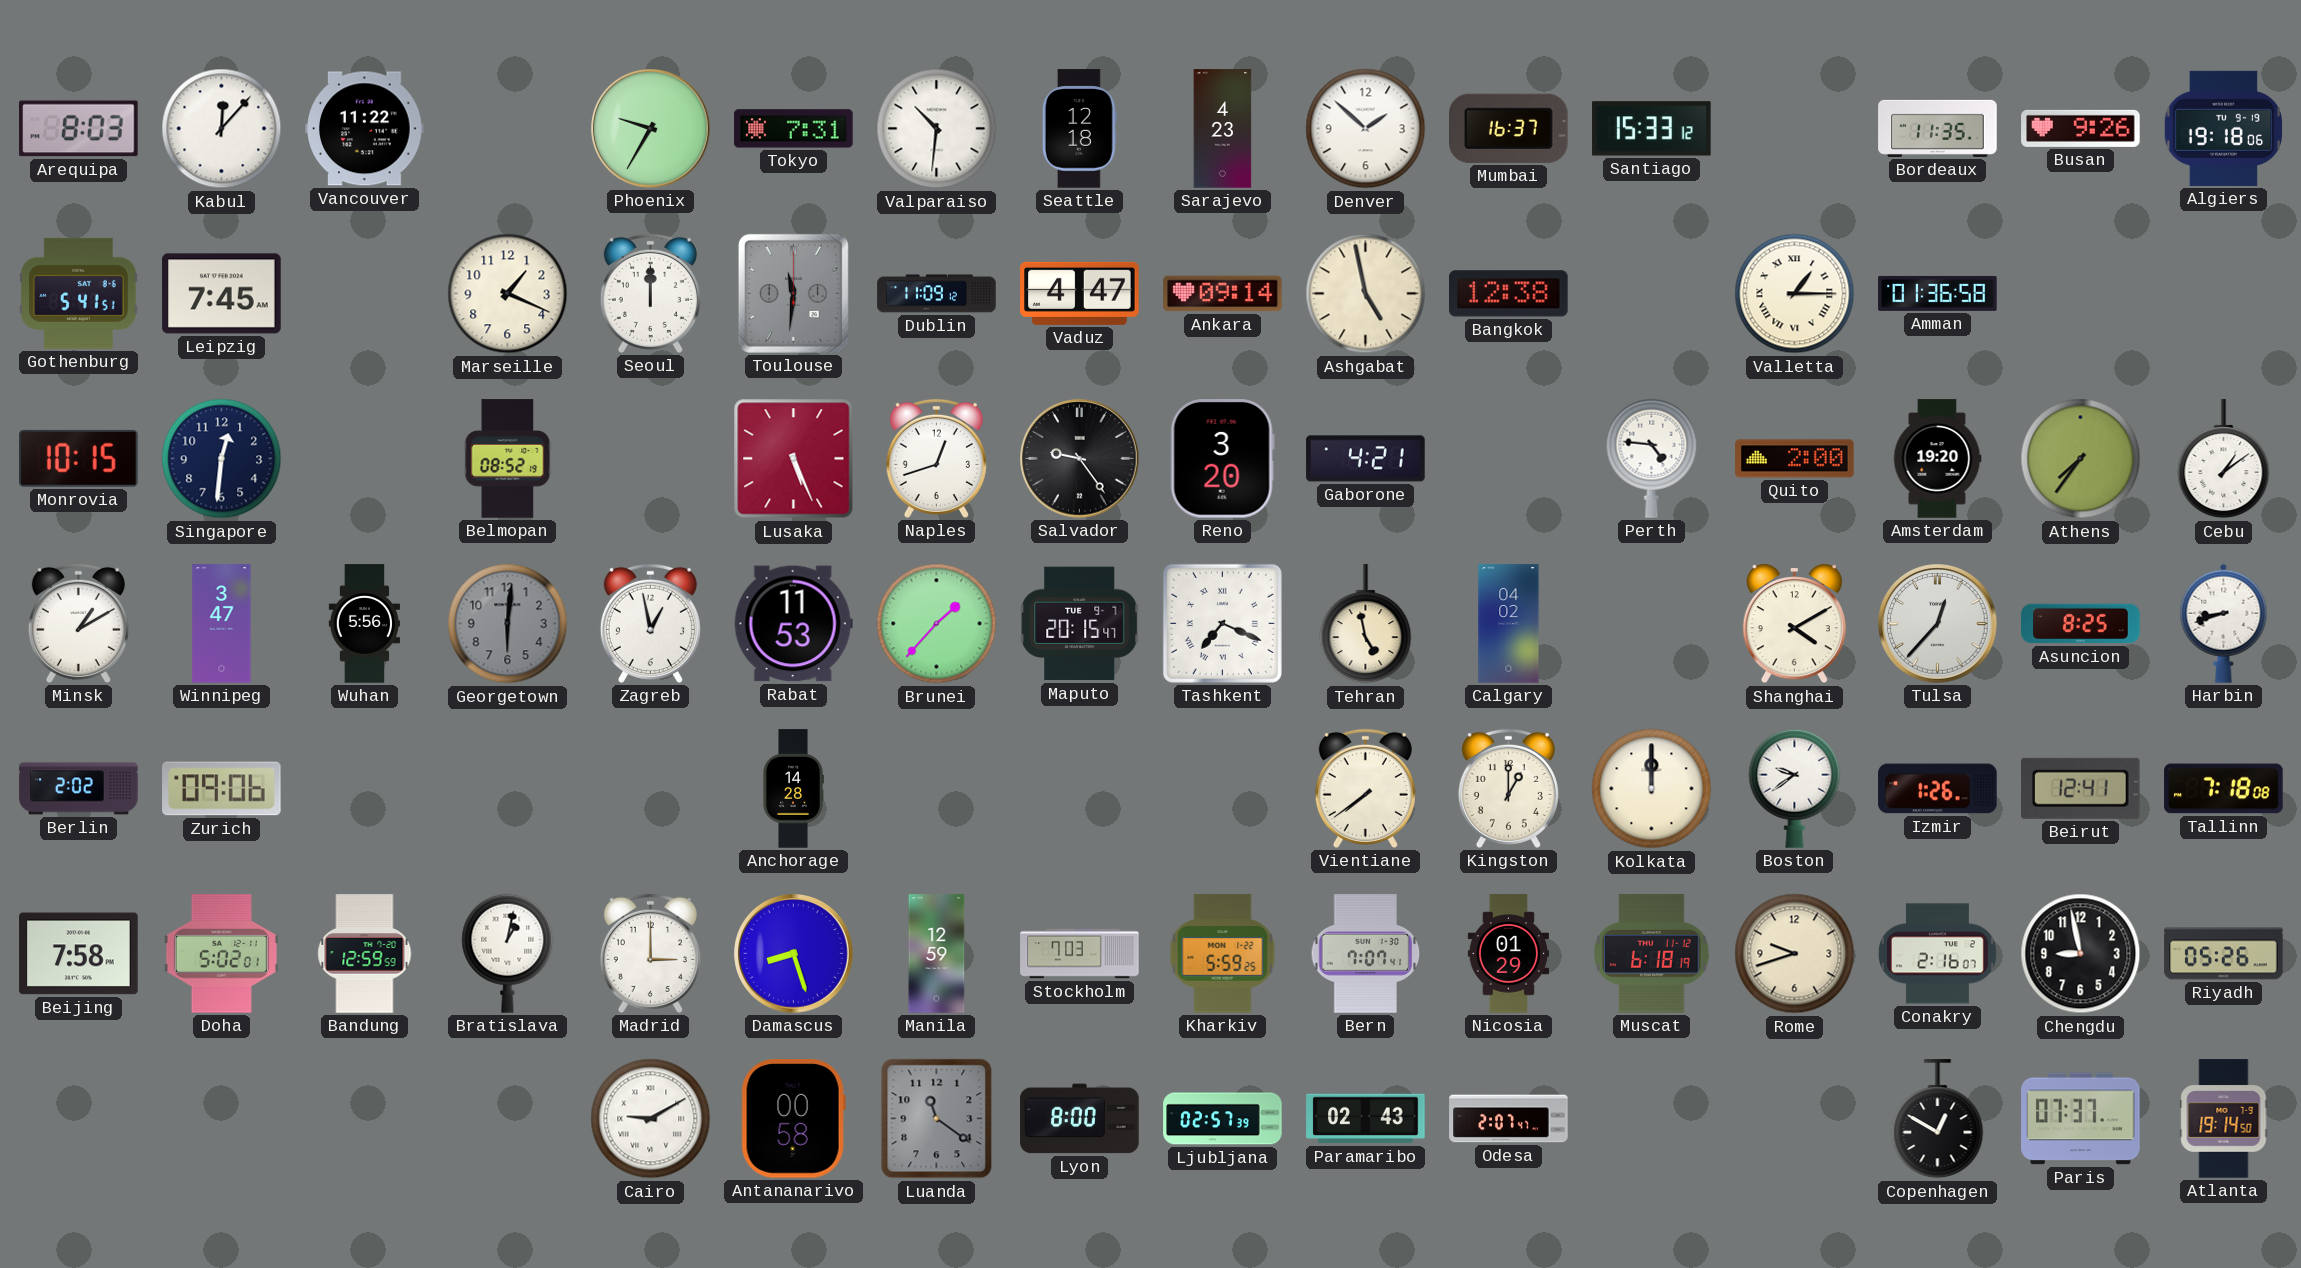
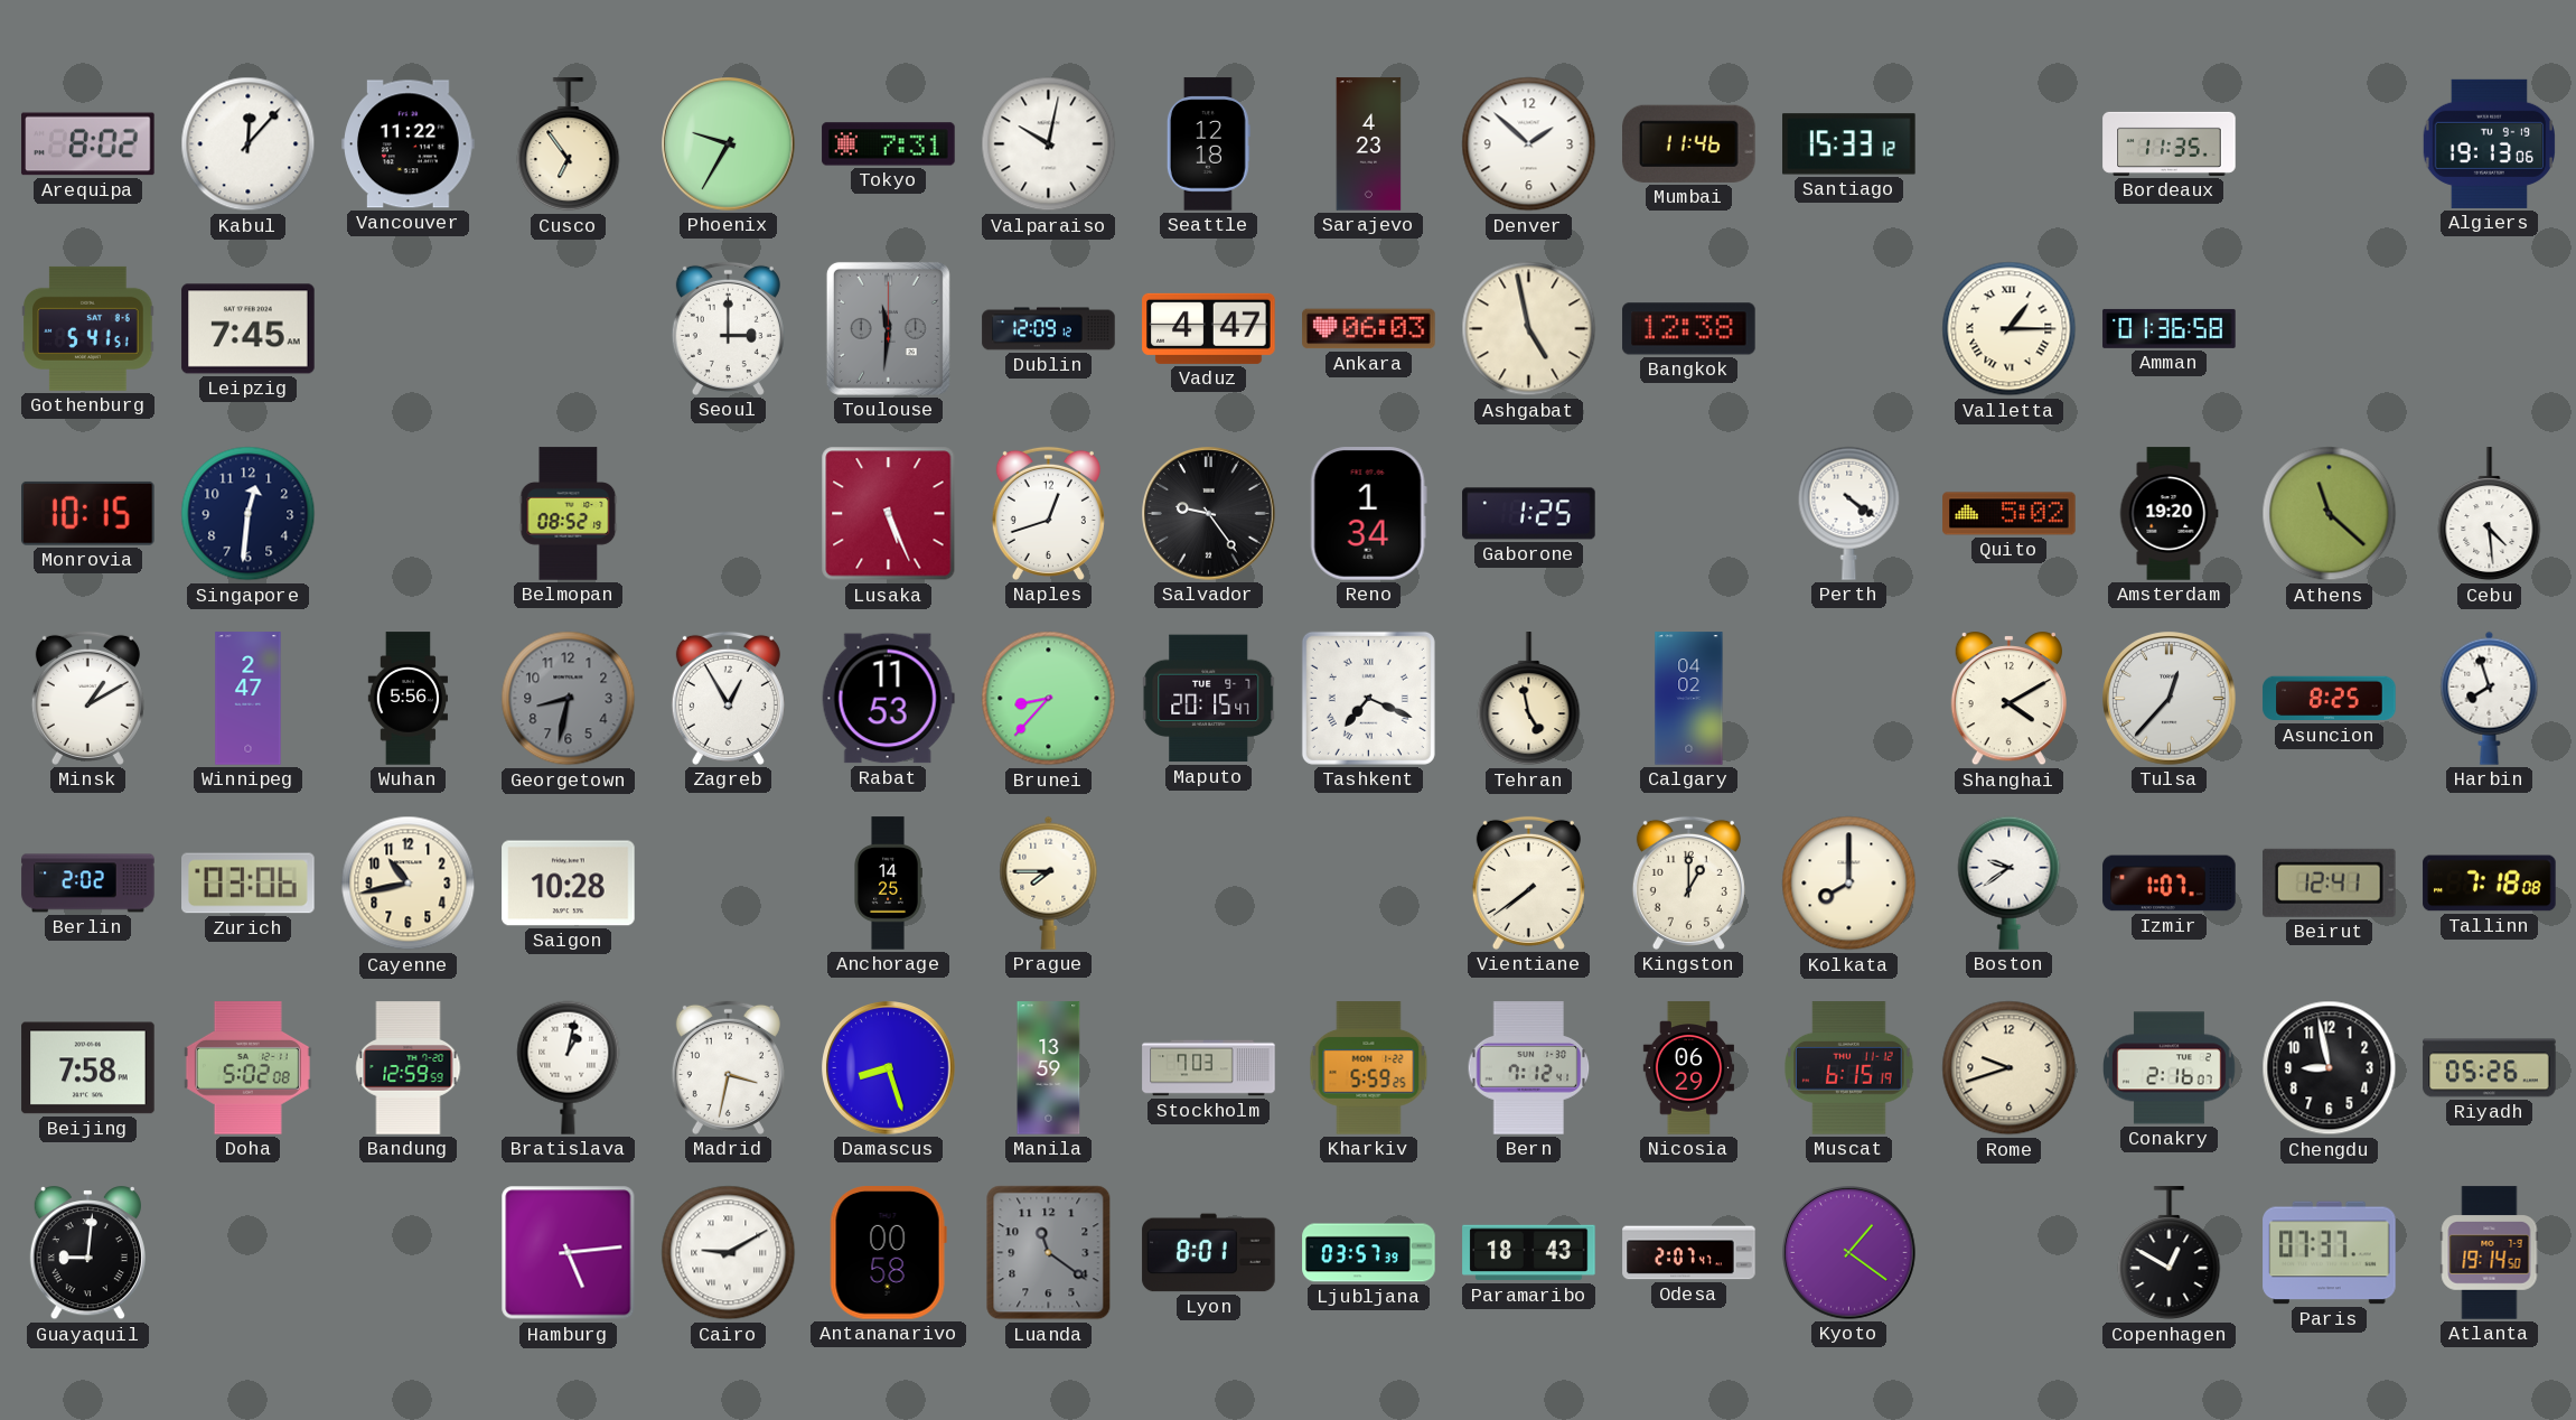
Arequipa: 8:03 -> 8:02
Cusco: none -> 6:54
Valparaiso: 10:31 -> 10:02
Mumbai: 16:37 -> 11:46
Busan: 9:26 -> none
Algiers: 19:18 -> 19:13
Marseille: 1:19 -> none
Seoul: 12:00 -> 3:00
Dublin: 11:09 -> 12:09
Ankara: 09:14 -> 06:03
Reno: 3:20 -> 1:34
Gaborone: 4:21 -> 1:25
Perth: 4:46 -> 4:21
Quito: 2:00 -> 5:02
Athens: 7:36 -> 11:22
Cebu: 1:09 -> 4:29
Winnipeg: 3:47 -> 2:47
Georgetown: 6:01 -> 8:32
Zagreb: 12:58 -> 12:55
Brunei: 1:37 -> 8:37
Harbin: 8:42 -> 7:57
Zurich: 09:06 -> 03:06
Cayenne: none -> 10:43
Saigon: none -> 10:28
Anchorage: 14:28 -> 14:25
Prague: none -> 7:45
Kolkata: 12:00 -> 8:00
Izmir: 1:26 -> 1:07
Doha: 5:02:01 -> 5:02:08
Madrid: 3:00 -> 3:32
Manila: 12:59 -> 13:59
Bern: 7:07 -> 7:12
Nicosia: 01:29 -> 06:29
Muscat: 6:18 -> 6:15
Guayaquil: none -> 9:01
Hamburg: none -> 5:14
Lyon: 8:00 -> 8:01
Ljubljana: 02:57 -> 03:57
Paramaribo: 02:43 -> 18:43
Kyoto: none -> 1:21
